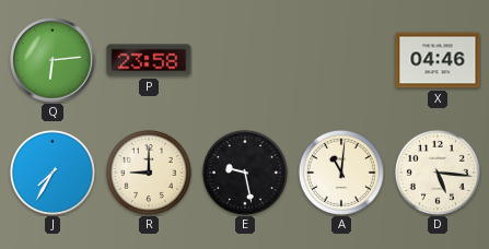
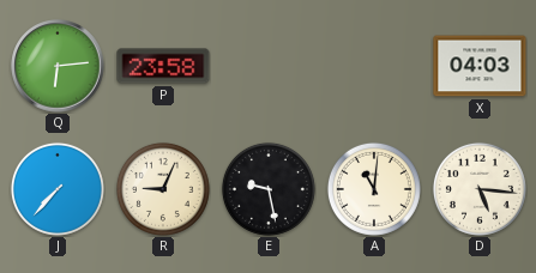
X: 04:46 -> 04:03
J: 7:35 -> 7:37
R: 9:00 -> 9:04
